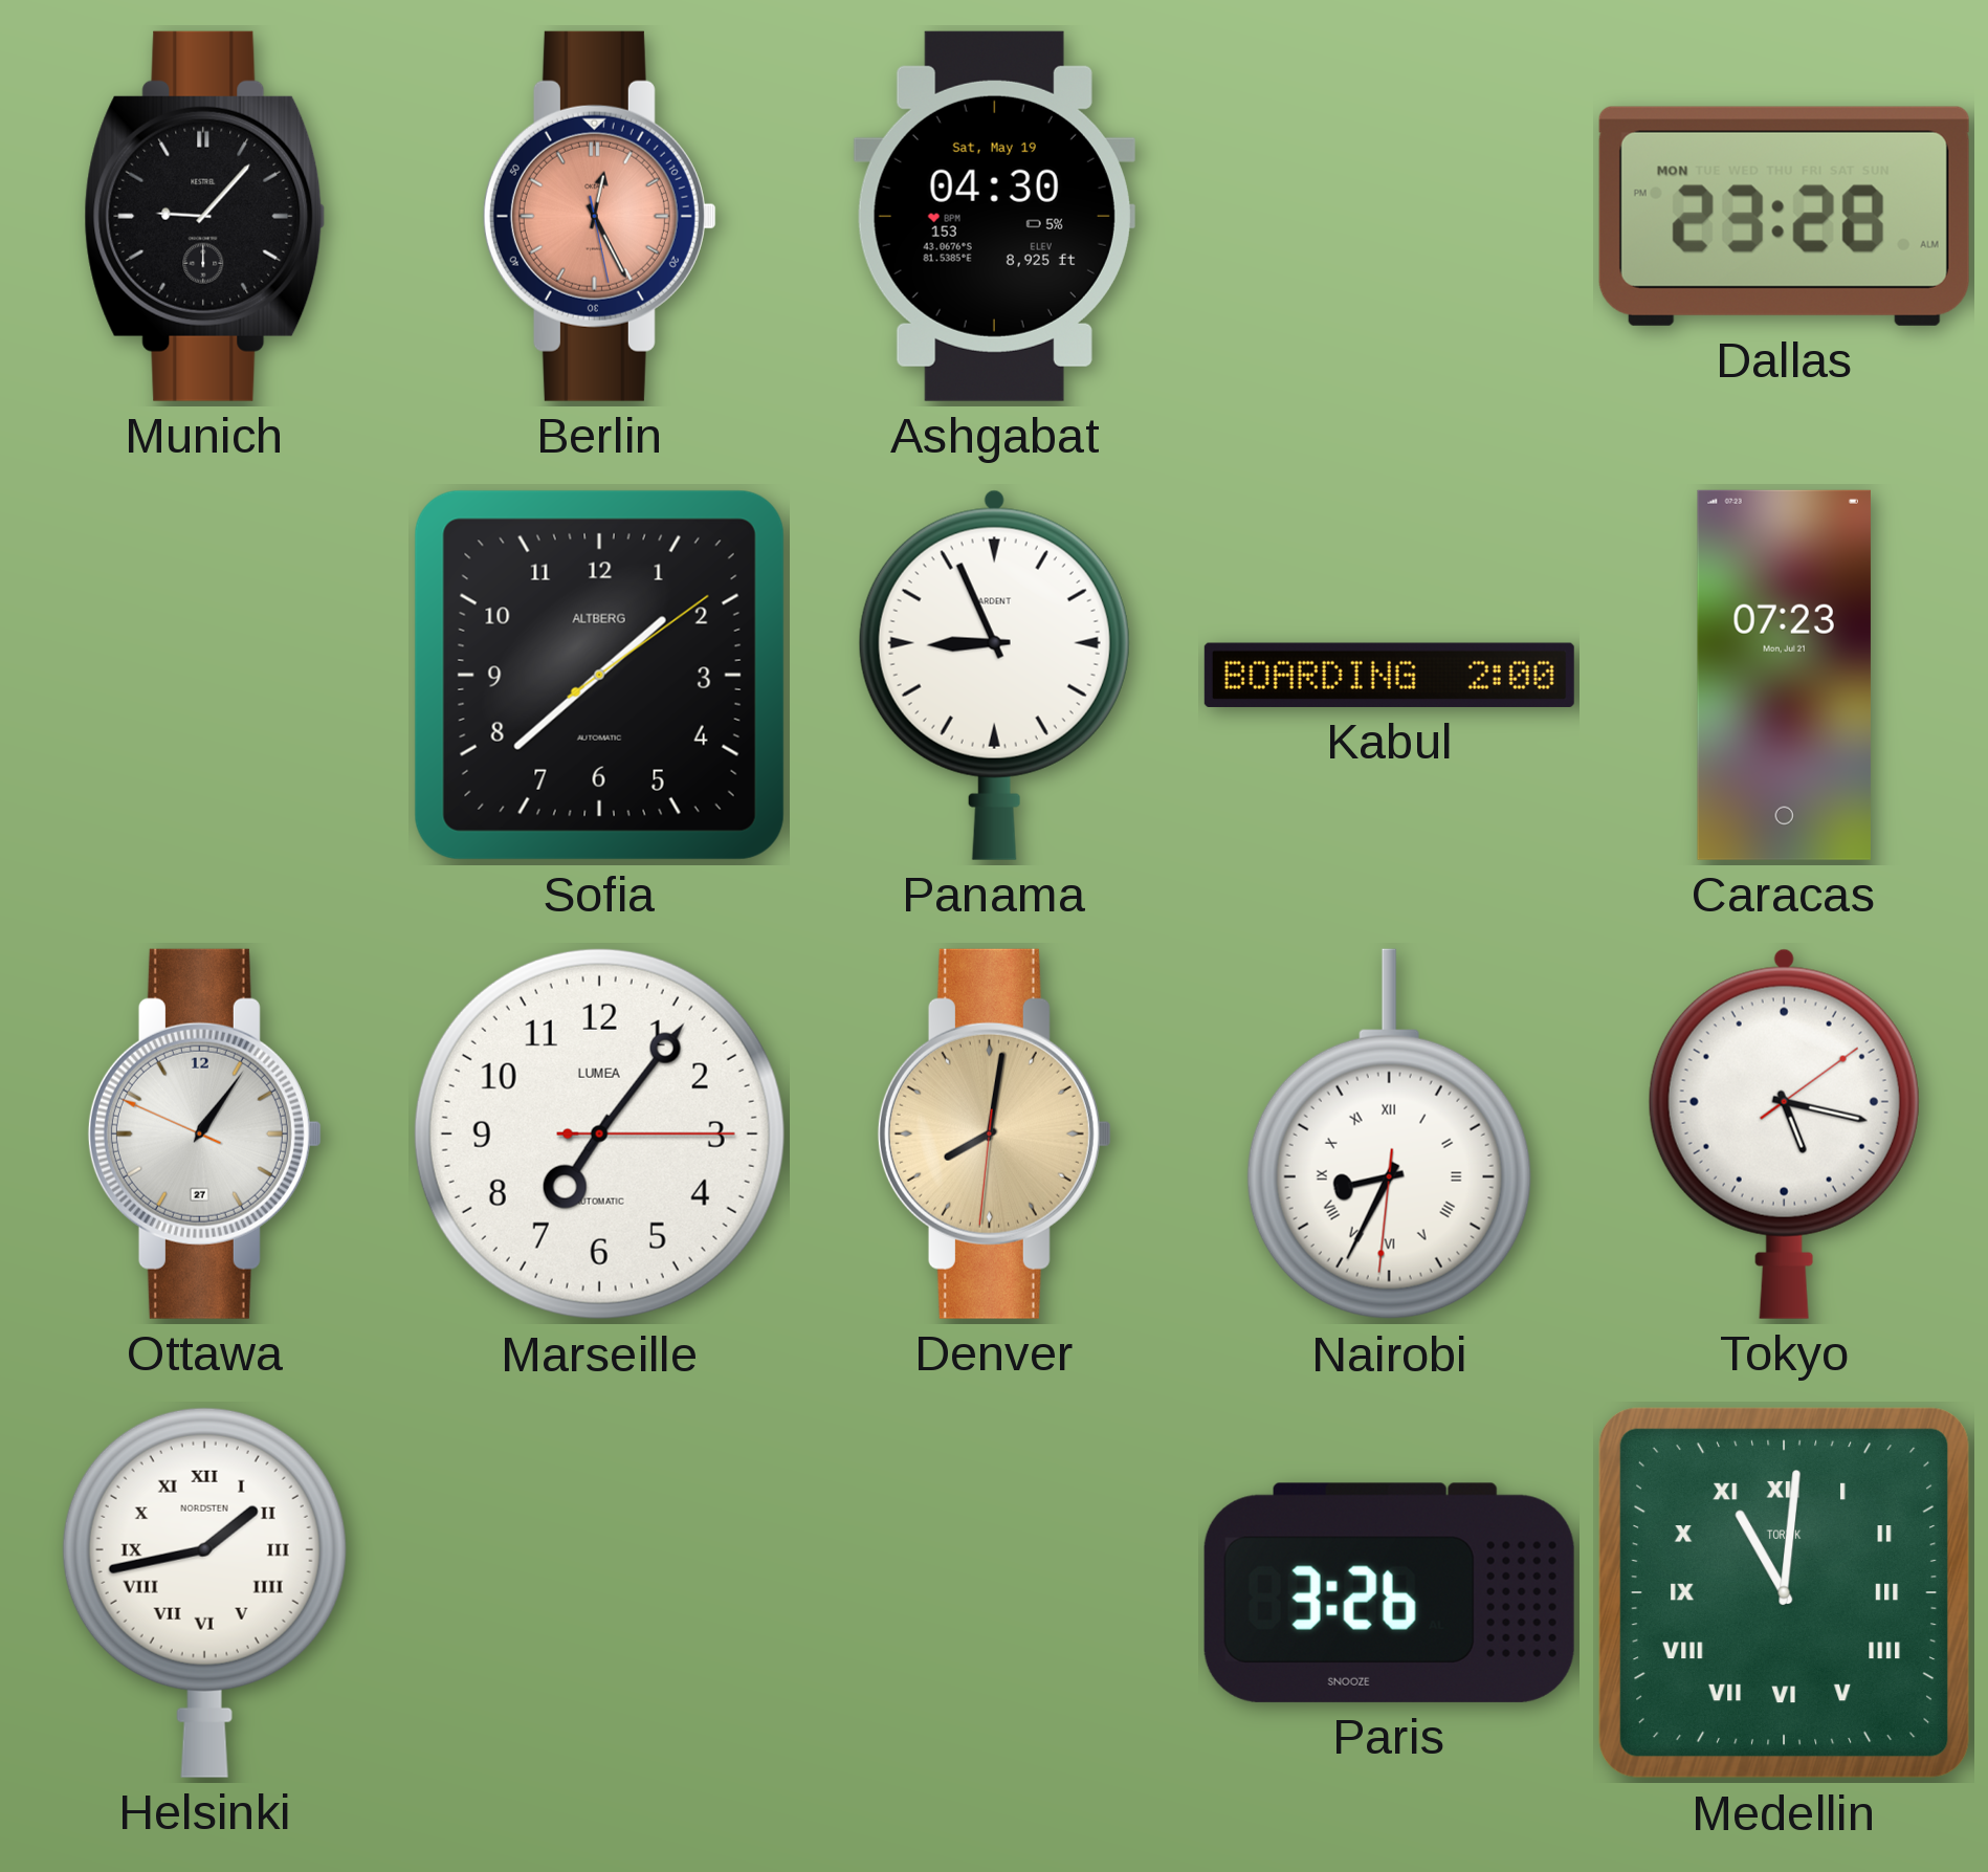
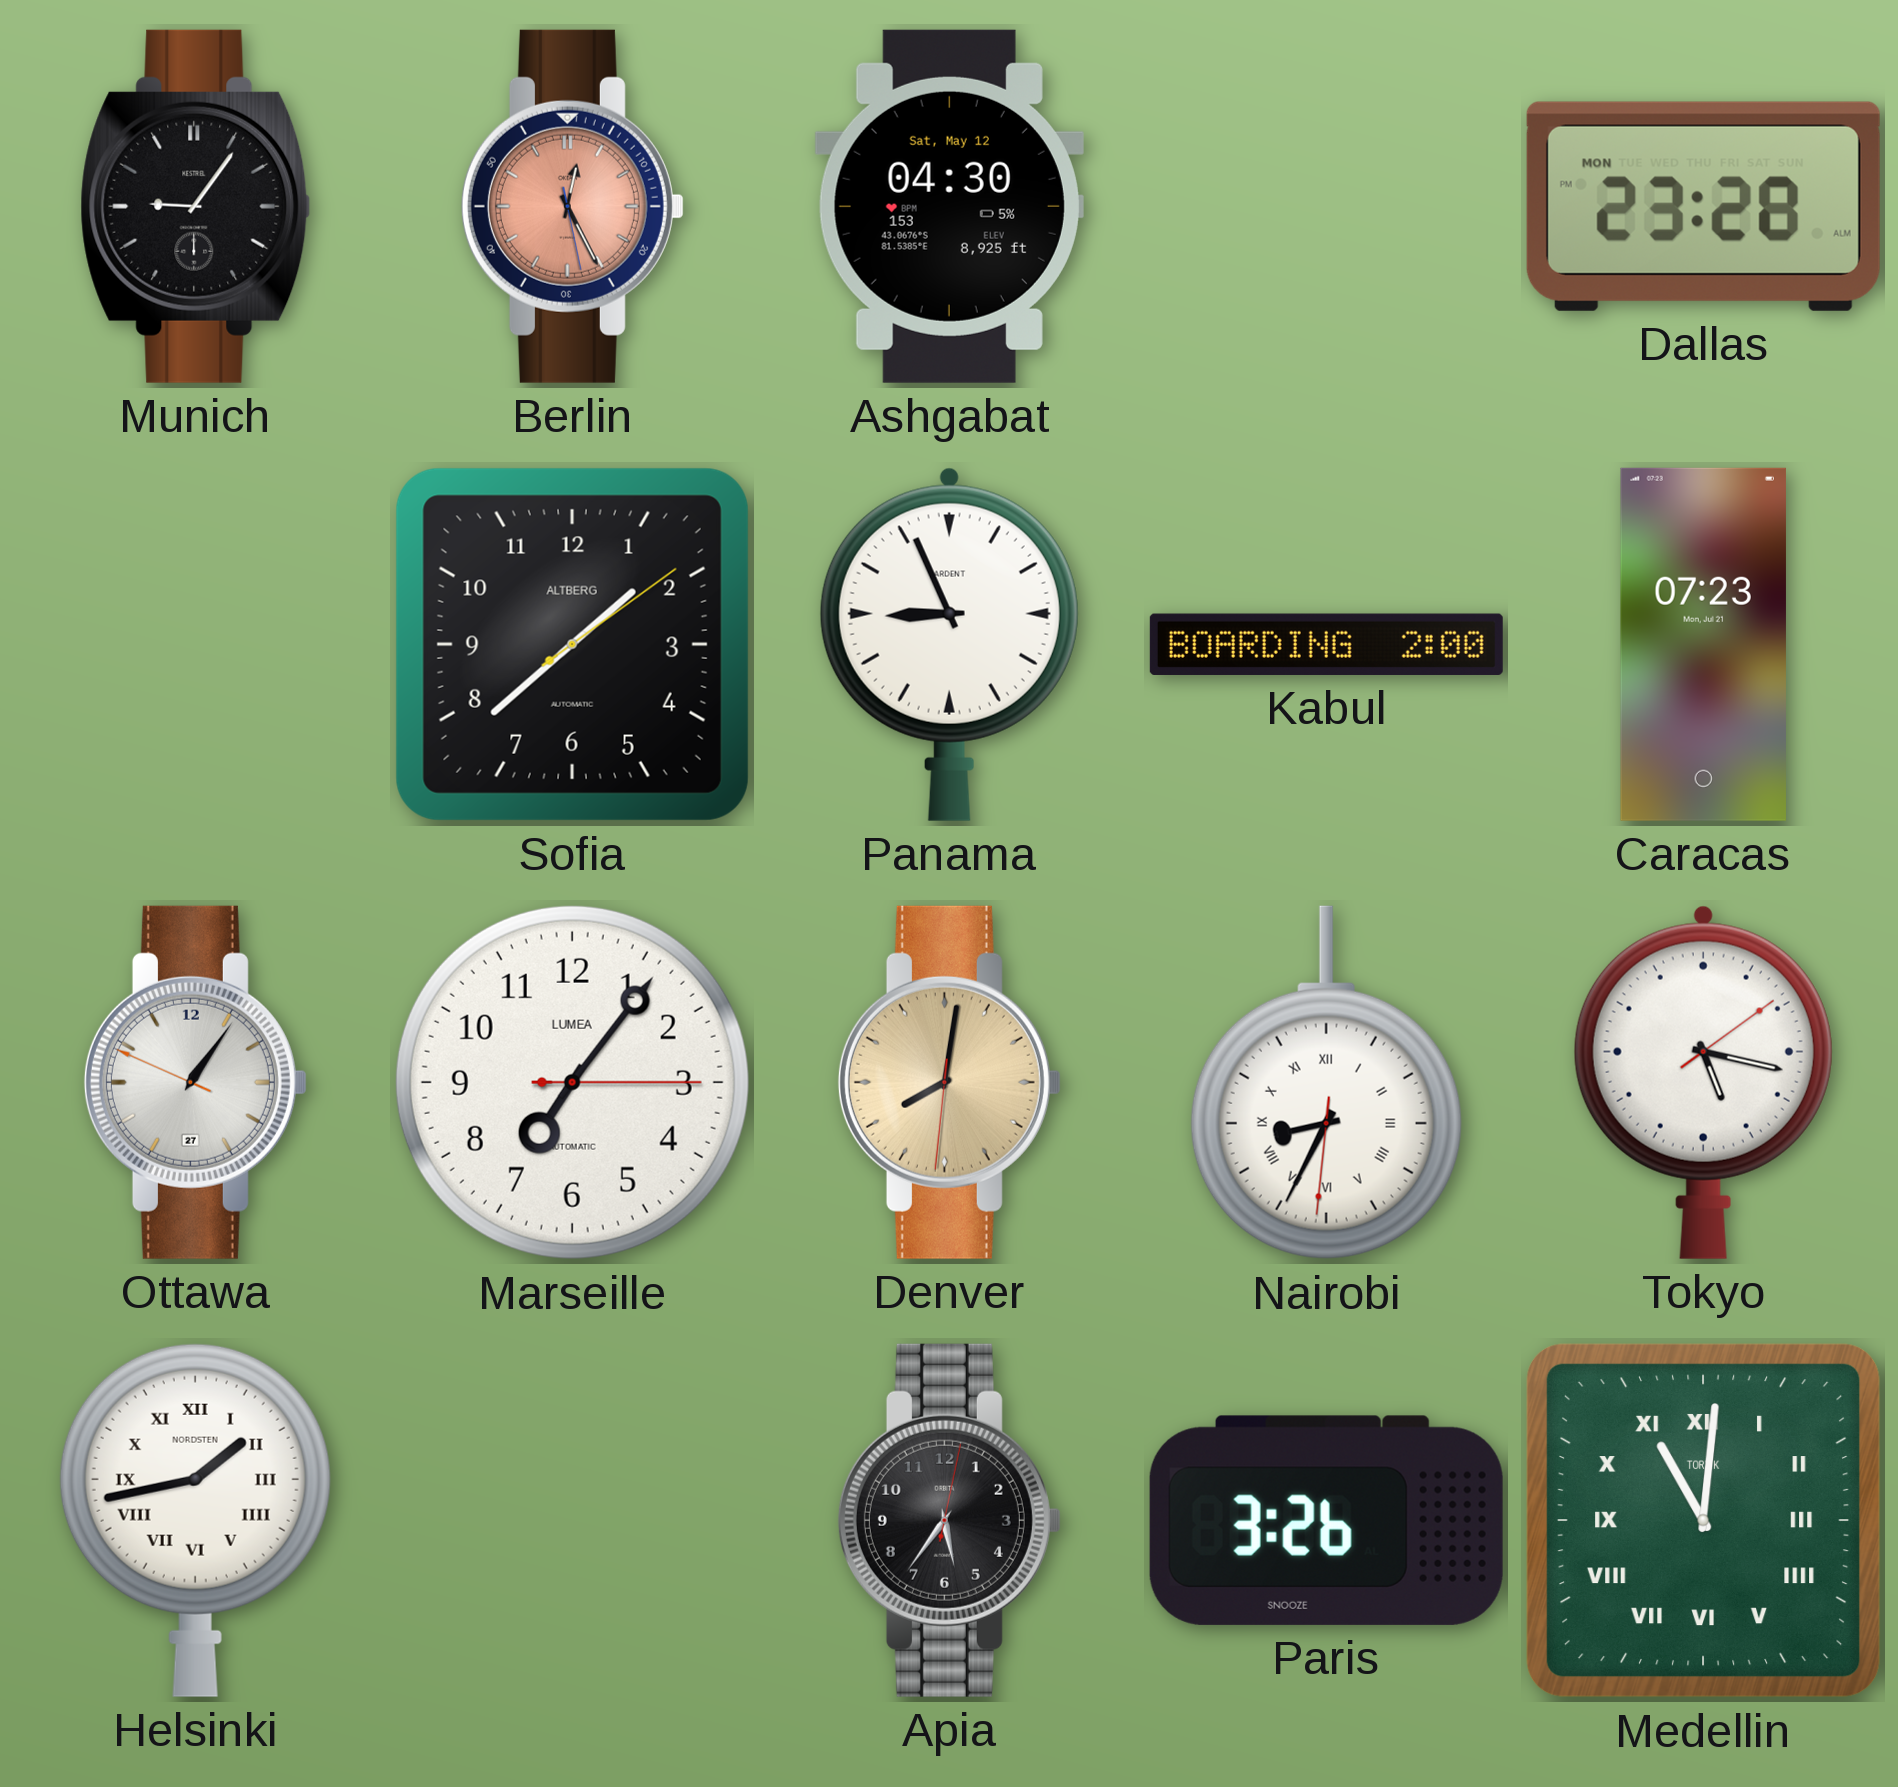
Munich: 9:07 -> 9:06
Ashgabat date: Sat, May 19 -> Sat, May 12
Apia: none -> 5:36
